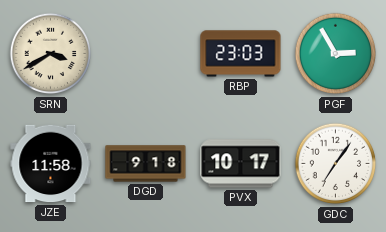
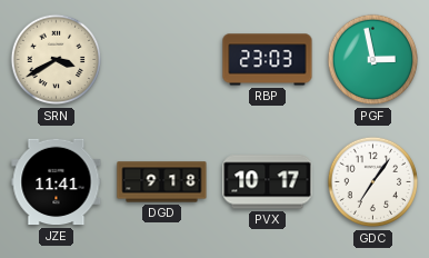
PGF: 2:55 -> 2:58
JZE: 11:58 -> 11:41
